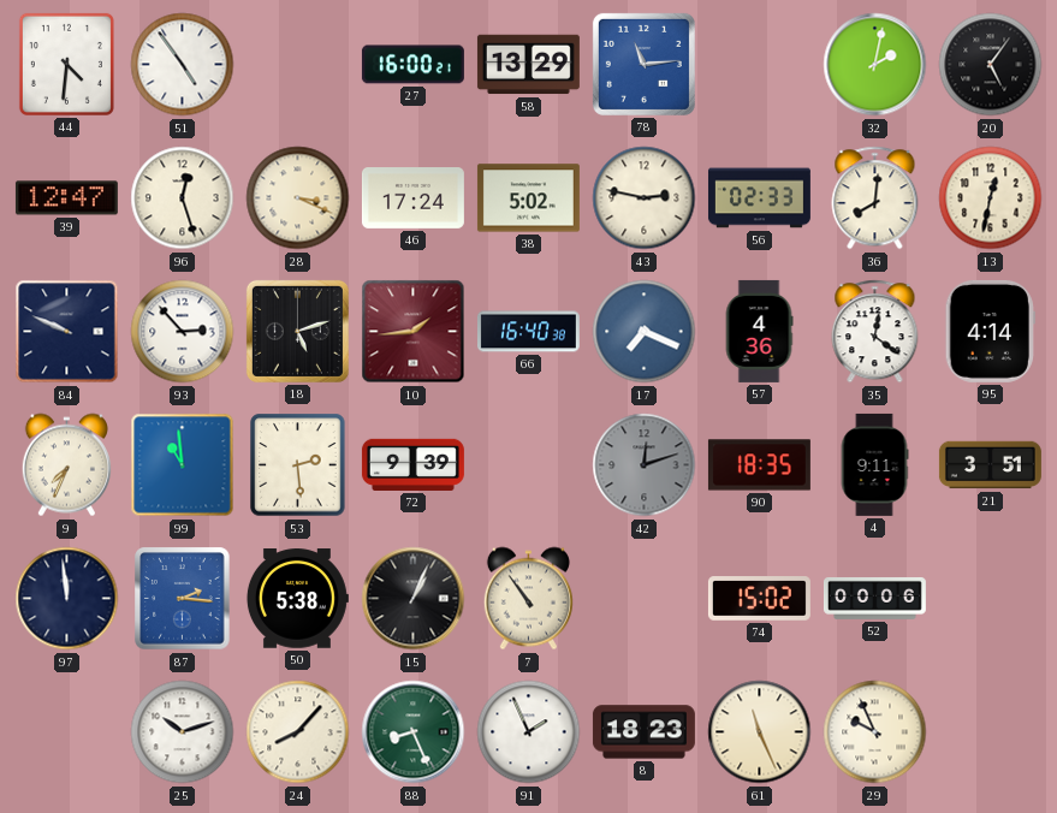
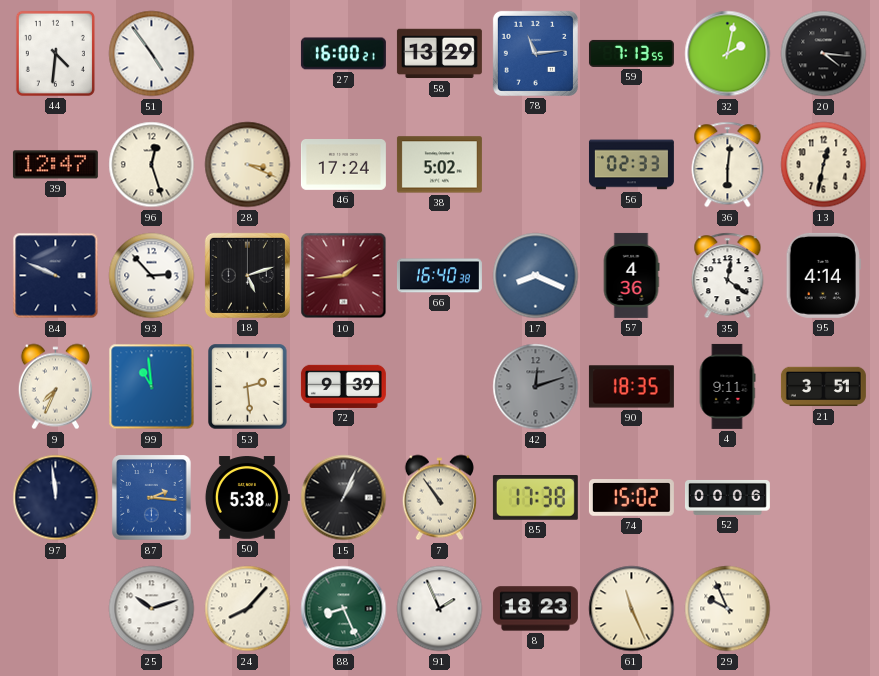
59: none -> 7:13
20: 5:06 -> 4:16
43: 2:47 -> none
36: 8:01 -> 6:01
17: 7:19 -> 8:19
85: none -> 17:38
